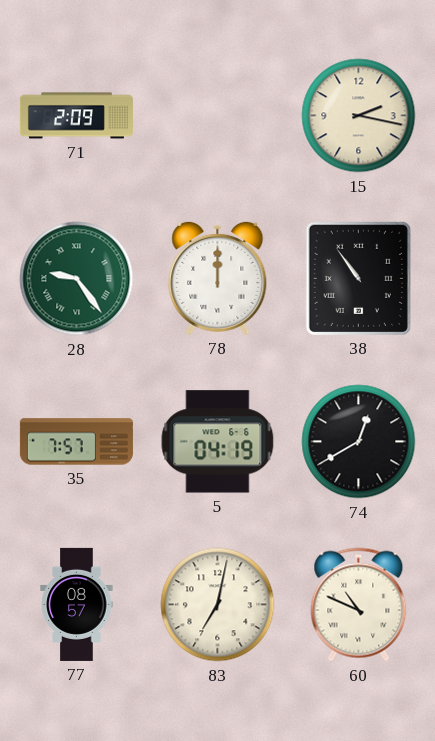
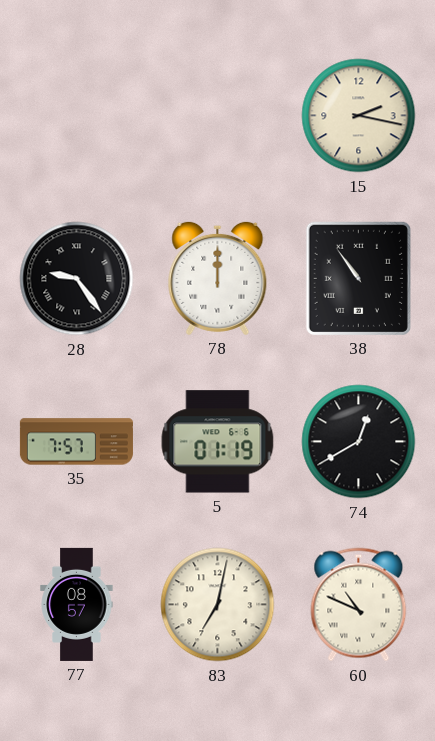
71: 2:09 -> none
28 dial: green -> black
5: 04:19 -> 01:19
